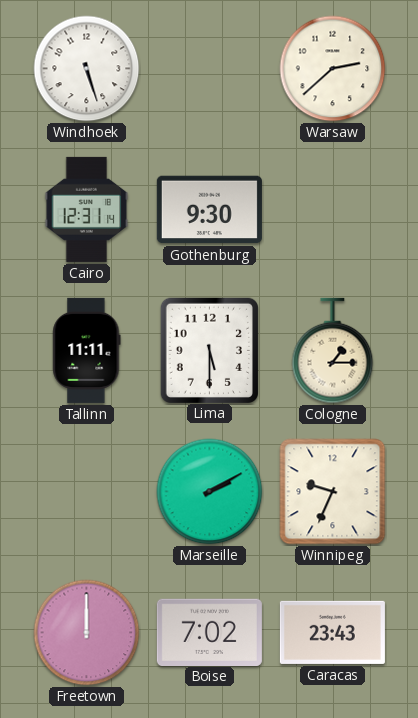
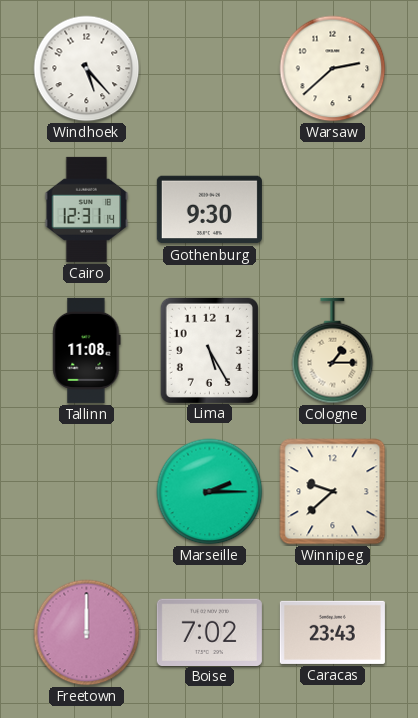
Windhoek: 5:27 -> 5:23
Tallinn: 11:11 -> 11:08
Lima: 5:30 -> 5:25
Marseille: 2:10 -> 2:15
Winnipeg: 9:34 -> 9:38
